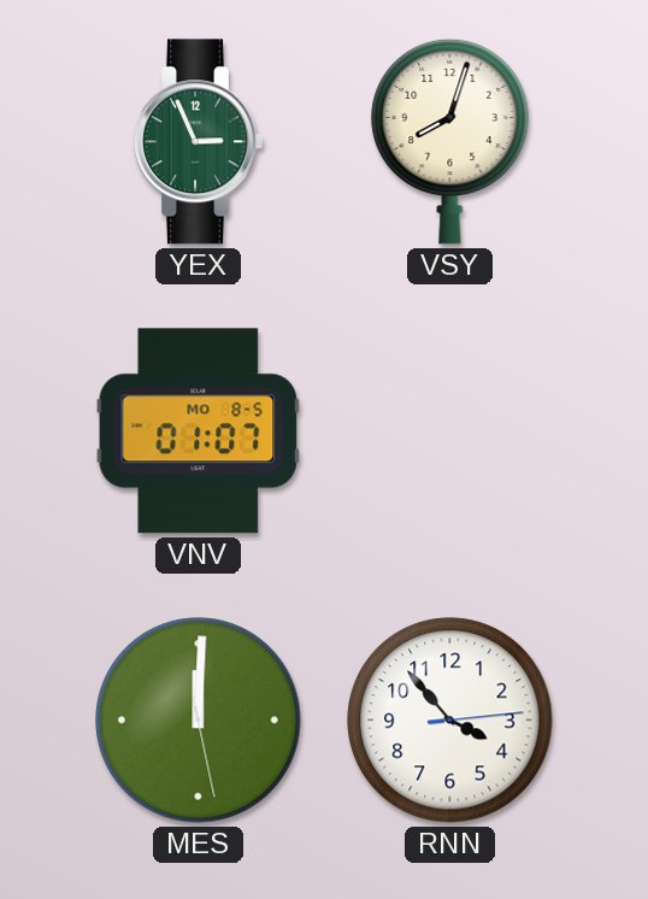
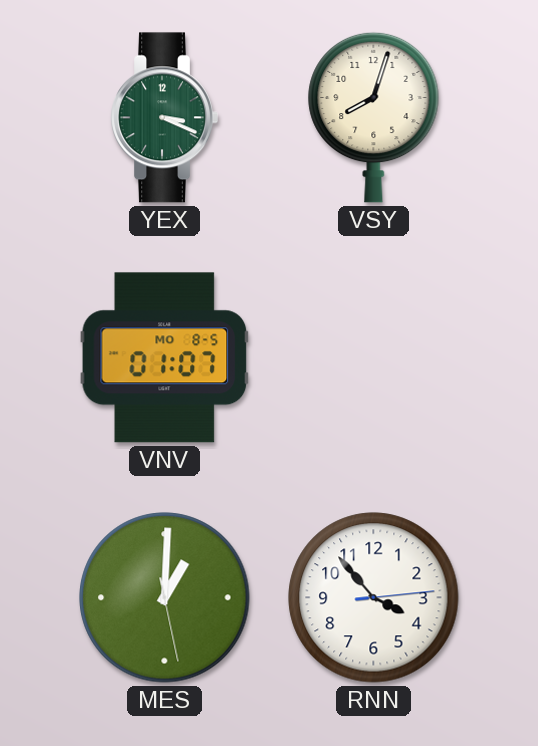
YEX: 2:56 -> 3:19
MES: 12:00 -> 1:00
